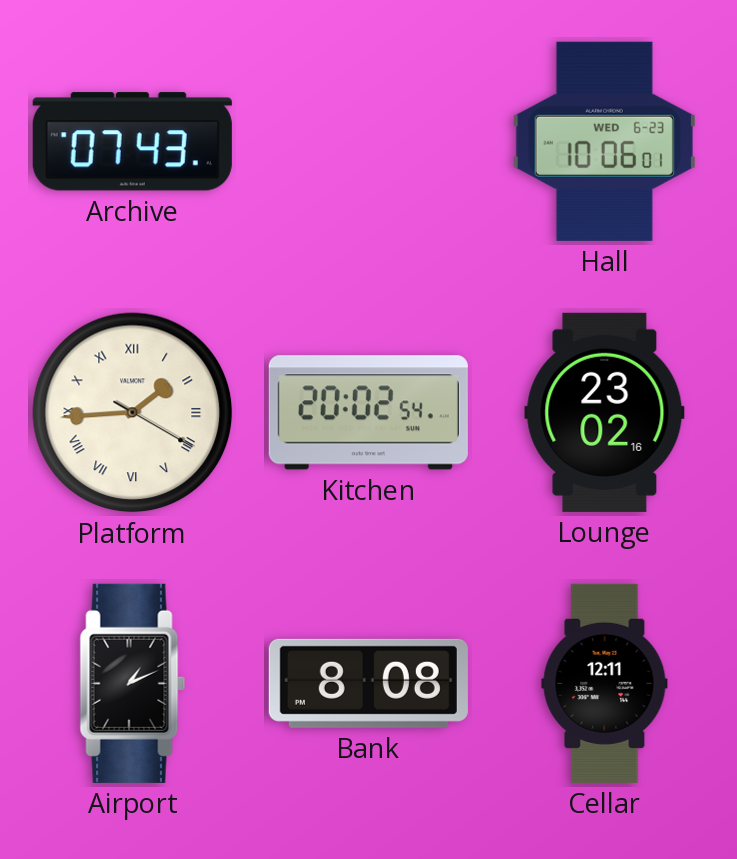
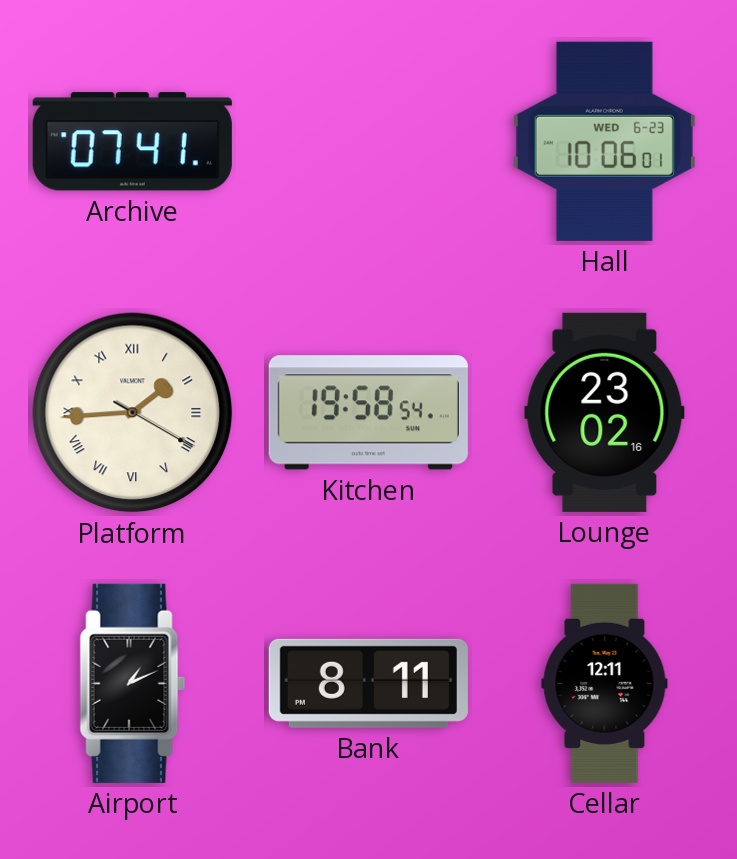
Archive: 07:43 -> 07:41
Kitchen: 20:02 -> 19:58
Bank: 8:08 -> 8:11
